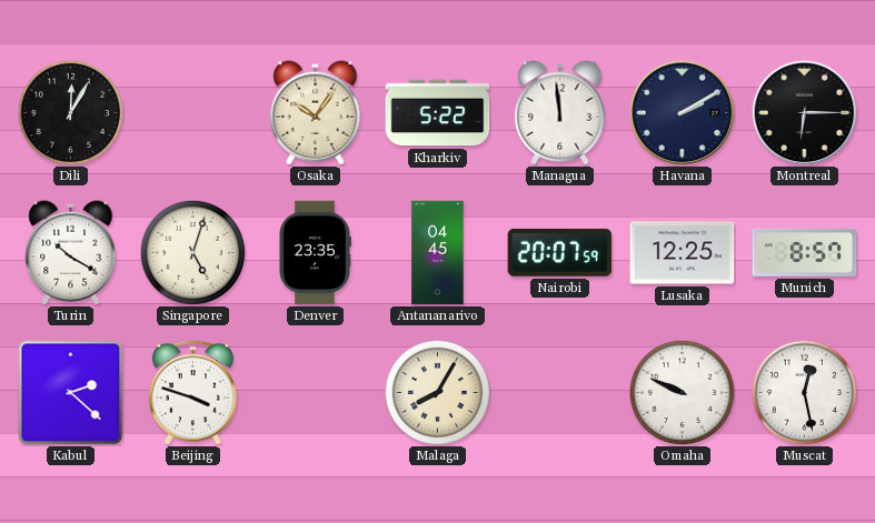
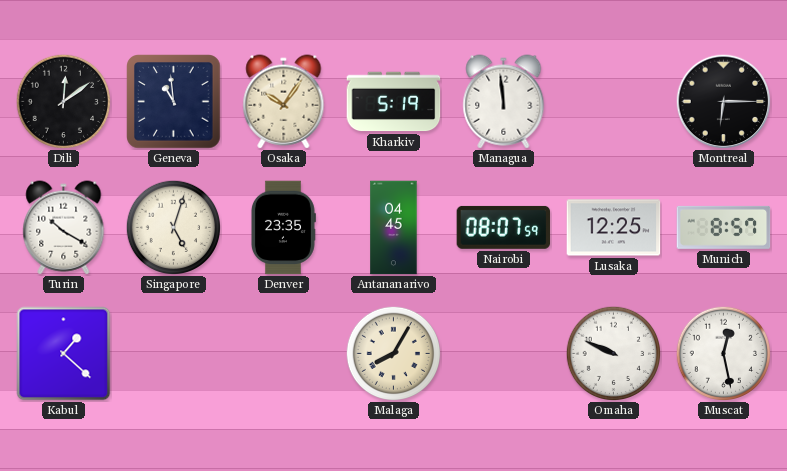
Dili: 12:05 -> 12:09
Geneva: none -> 10:59
Kharkiv: 5:22 -> 5:19
Havana: 2:10 -> none
Nairobi: 20:07 -> 08:07
Kabul: 2:22 -> 1:22
Beijing: 3:48 -> none
